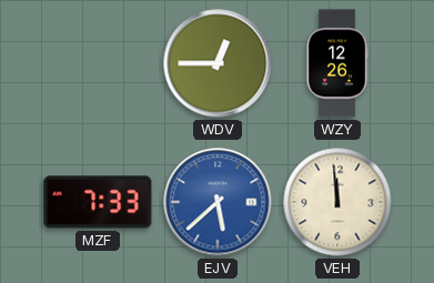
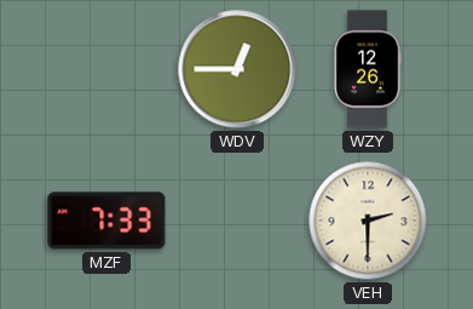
EJV: 5:38 -> none
VEH: 11:59 -> 2:30
